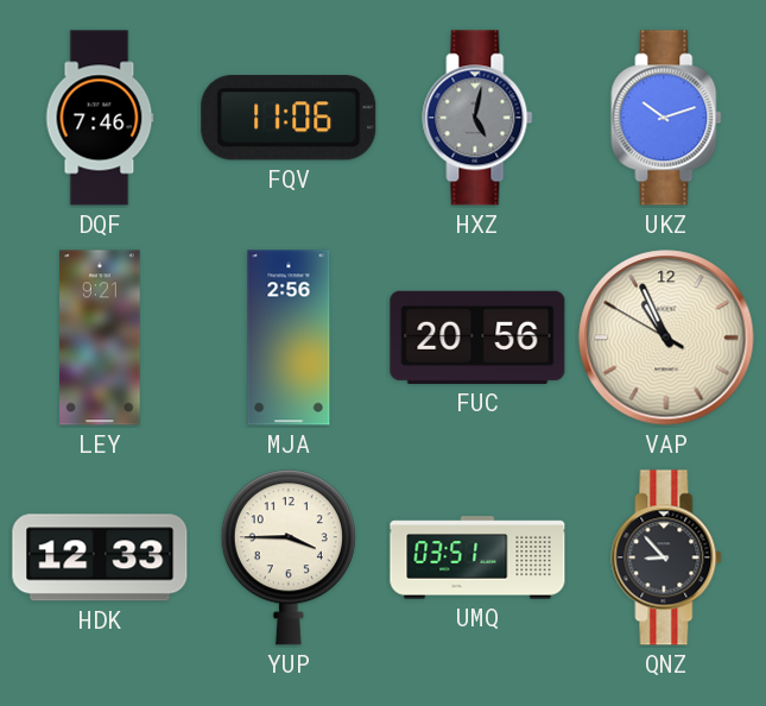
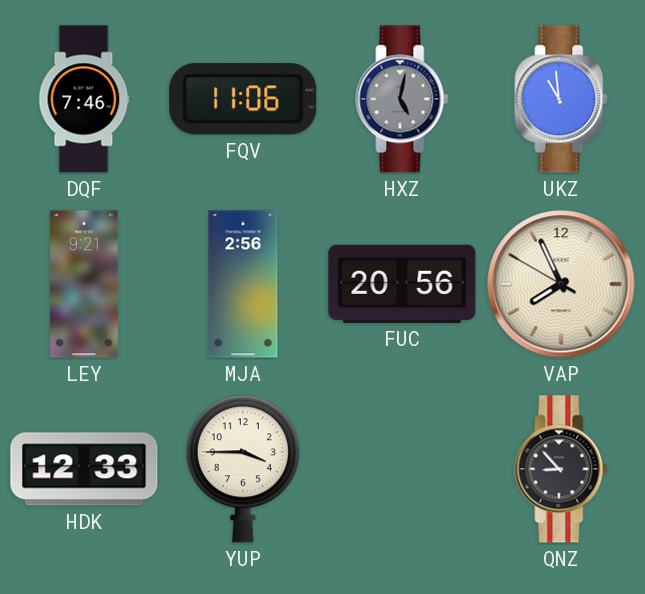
UKZ: 10:12 -> 10:59
VAP: 10:55 -> 7:55
UMQ: 03:51 -> none
